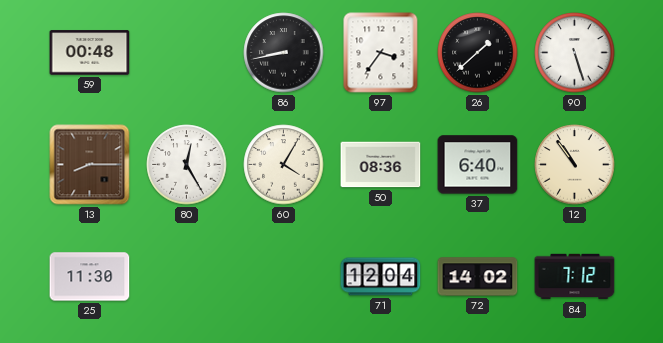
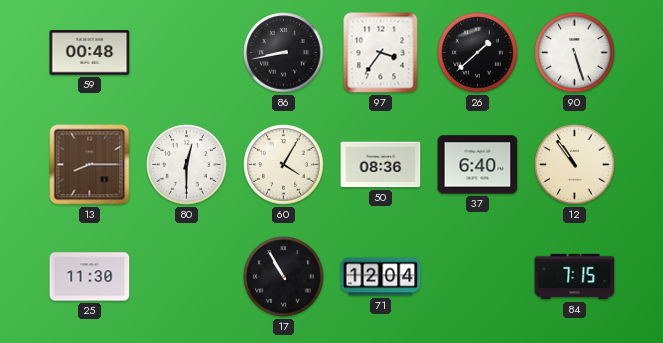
80: 12:25 -> 12:30
17: none -> 10:55
72: 14:02 -> none
84: 7:12 -> 7:15
